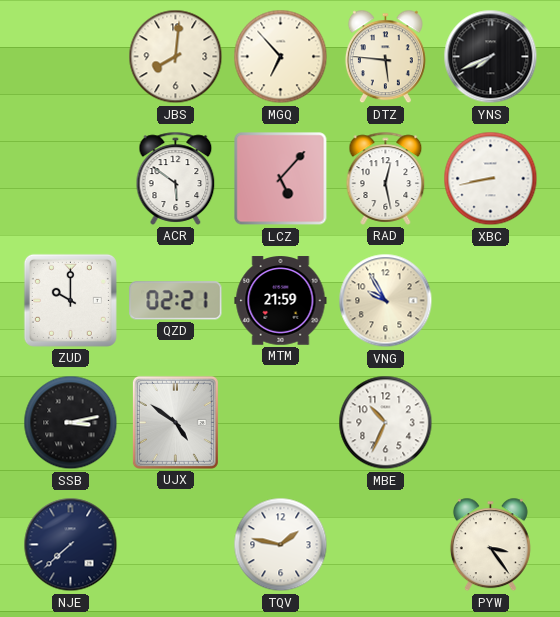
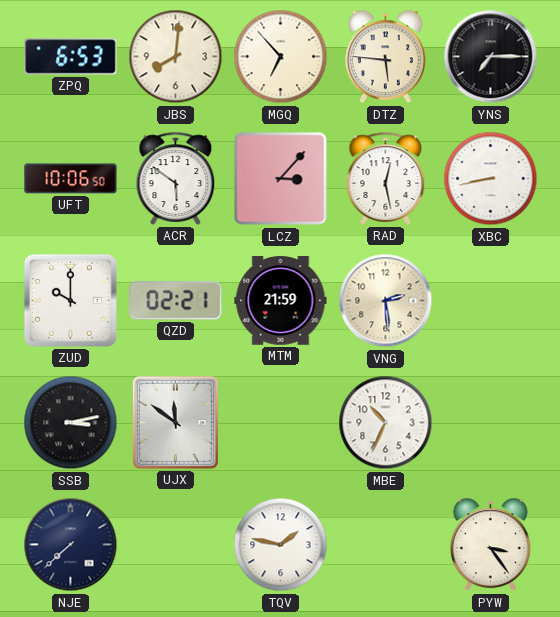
ZPQ: none -> 6:53
YNS: 7:41 -> 7:15
UFT: none -> 10:06
LCZ: 5:07 -> 3:07
VNG: 9:55 -> 2:29
UJX: 4:51 -> 11:51
